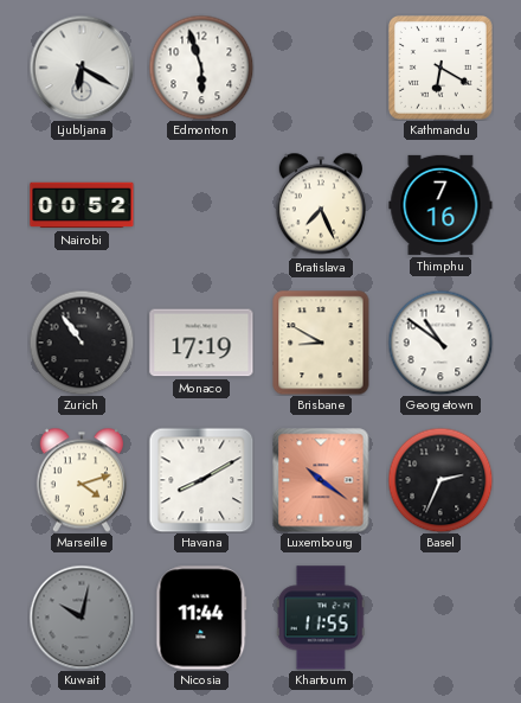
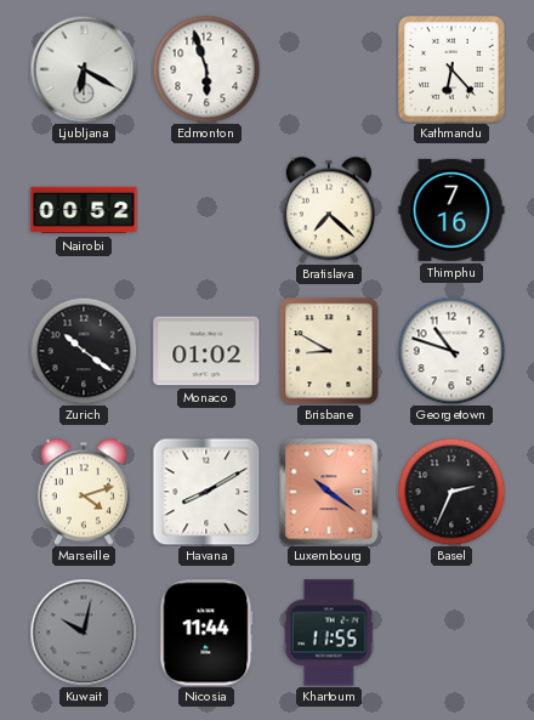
Kathmandu: 6:20 -> 6:23
Bratislava: 7:26 -> 7:22
Zurich: 10:54 -> 10:21
Monaco: 17:19 -> 01:02
Georgetown: 10:51 -> 10:48
